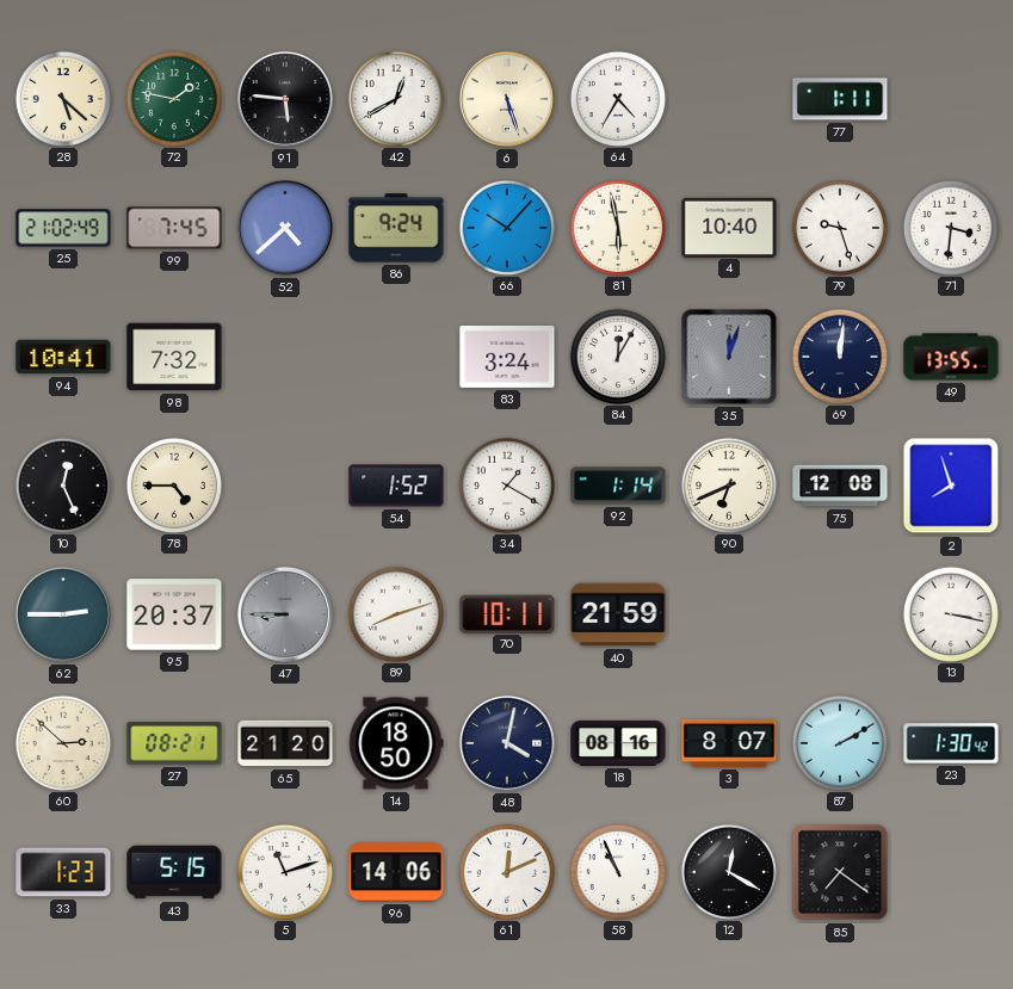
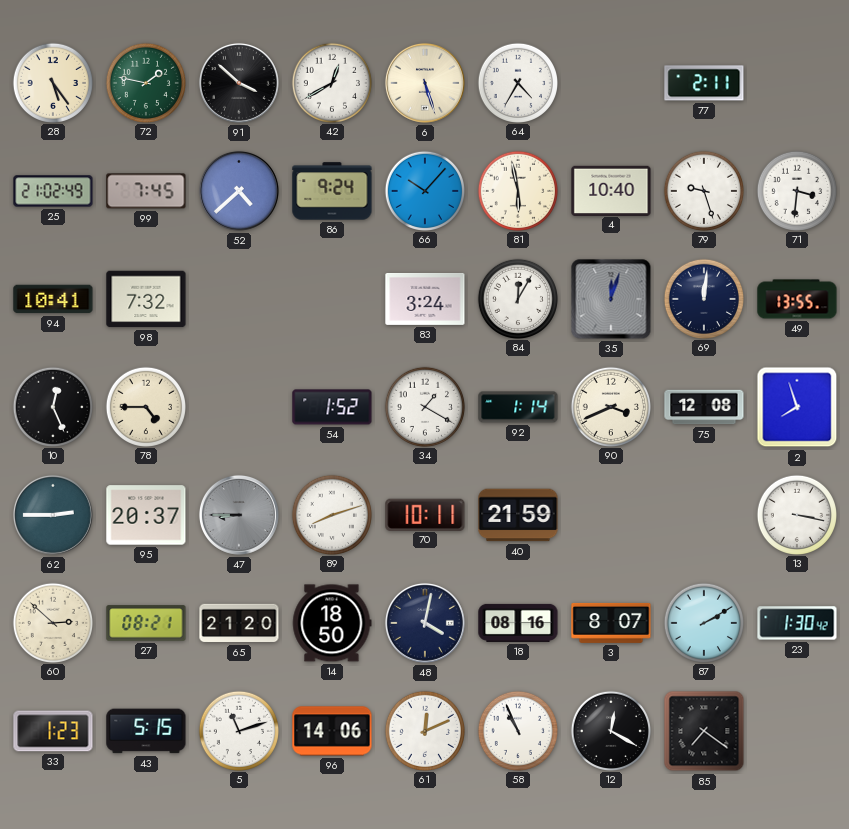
28: 5:22 -> 5:24
91: 5:46 -> 3:52
77: 1:11 -> 2:11
90: 6:41 -> 3:41
